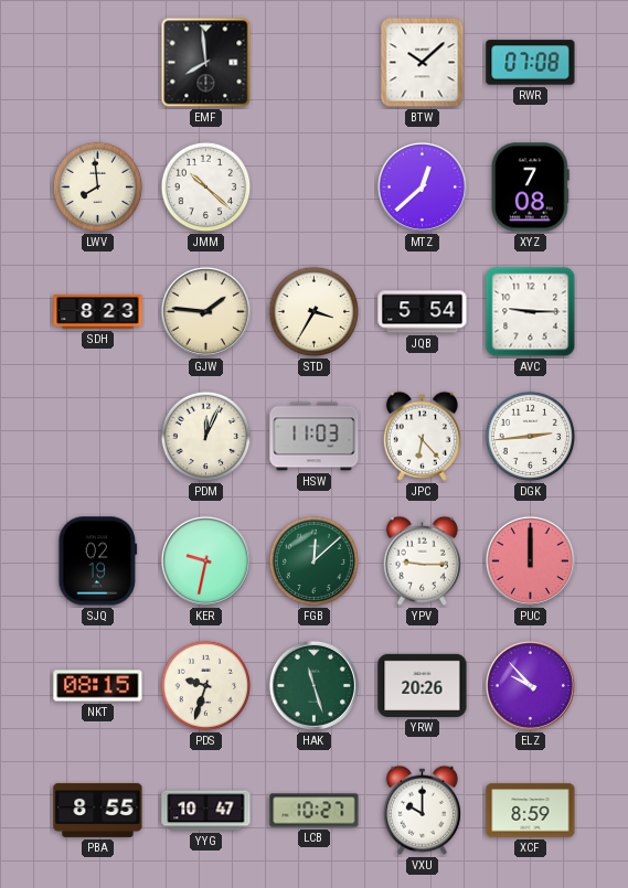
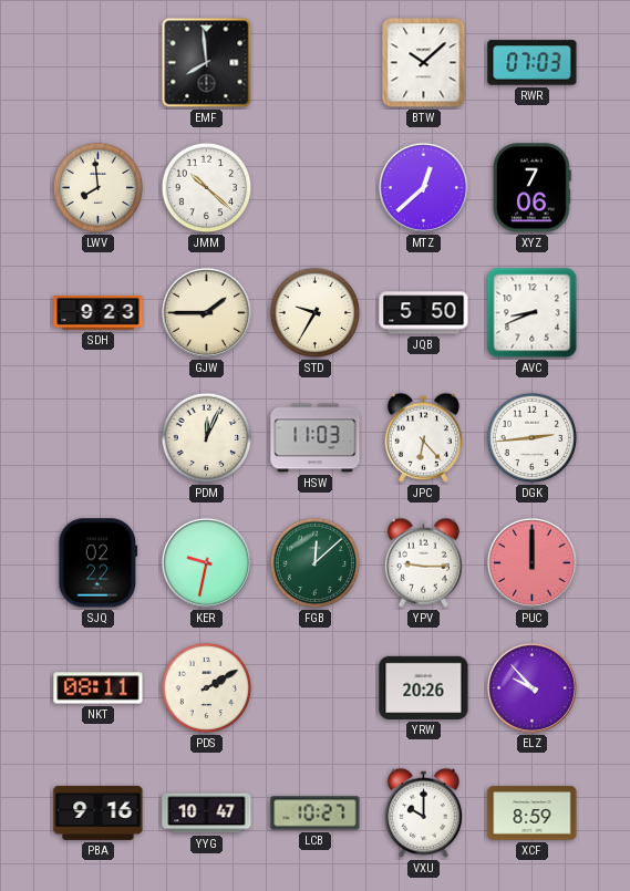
RWR: 07:08 -> 07:03
XYZ: 7:08 -> 7:06
SDH: 8:23 -> 9:23
GJW: 1:46 -> 1:45
STD: 3:35 -> 9:35
JQB: 5:54 -> 5:50
AVC: 9:15 -> 8:41
SJQ: 02:19 -> 02:22
NKT: 08:15 -> 08:11
PDS: 9:33 -> 2:10
HAK: 11:27 -> none
PBA: 8:55 -> 9:16
